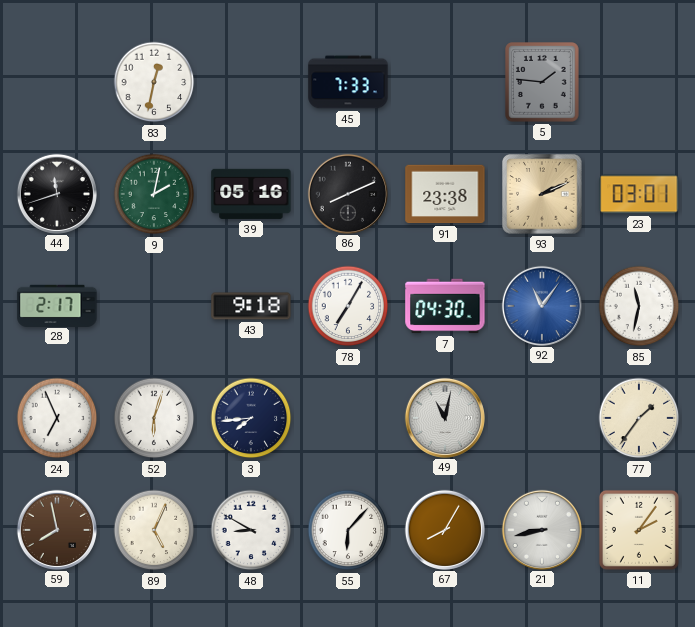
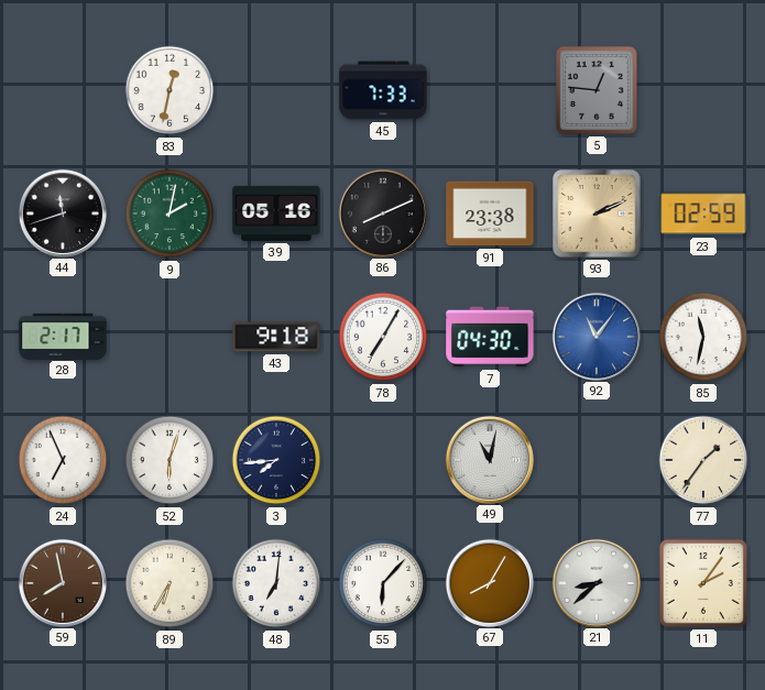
5: 1:46 -> 12:46
23: 03:01 -> 02:59
89: 5:04 -> 6:35
48: 8:50 -> 7:01
21: 8:43 -> 8:38
